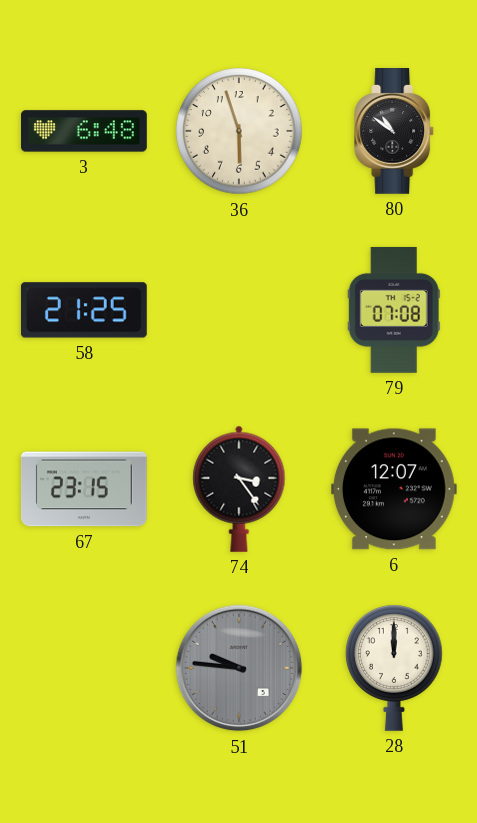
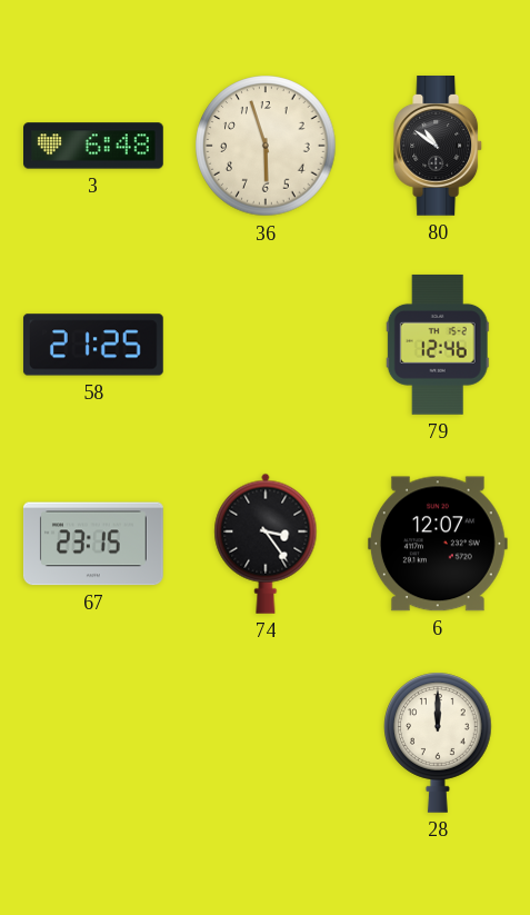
79: 07:08 -> 12:46
51: 9:46 -> none
